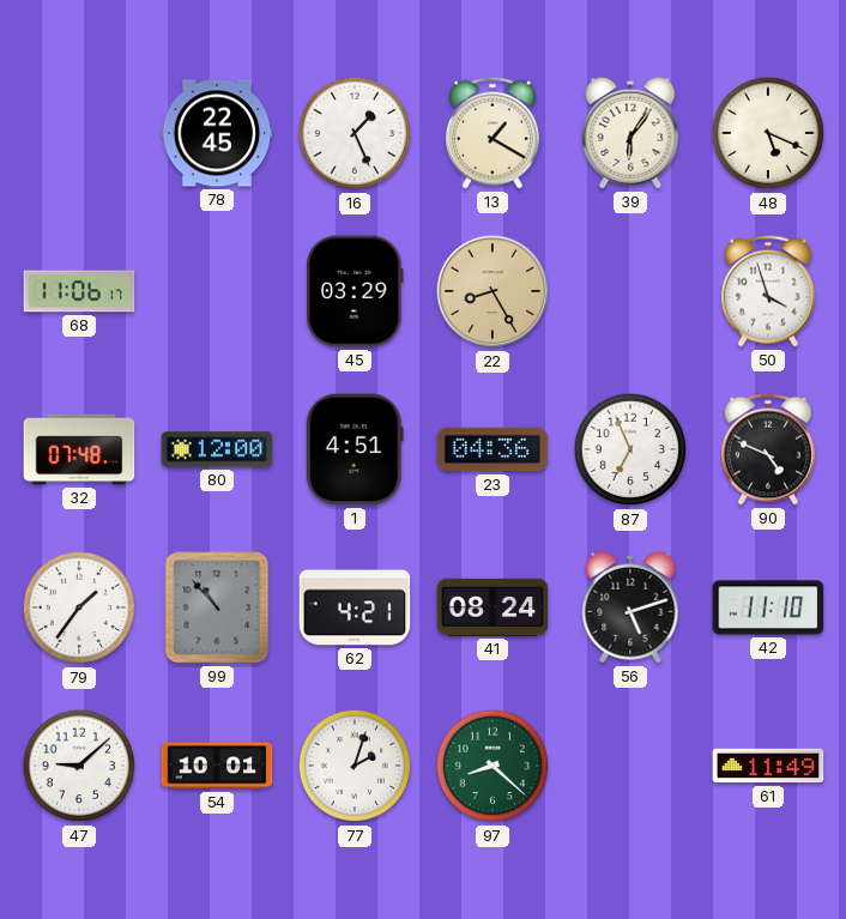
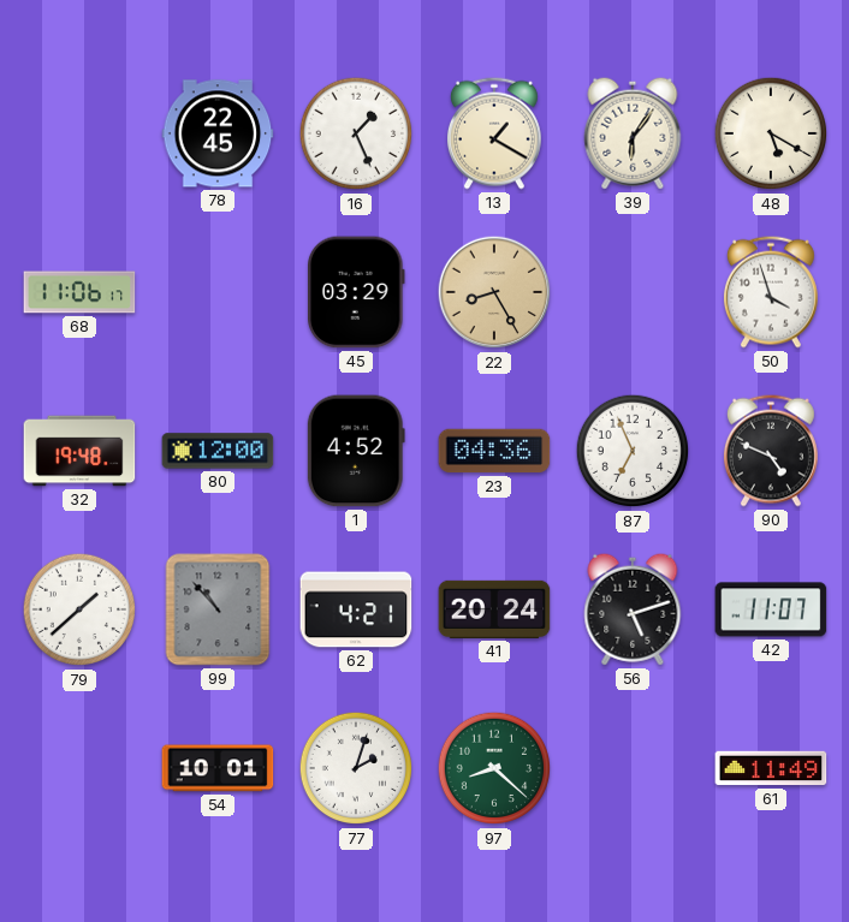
48: 5:19 -> 5:20
32: 07:48 -> 19:48
1: 4:51 -> 4:52
79: 1:36 -> 1:38
41: 08:24 -> 20:24
42: 11:10 -> 11:07
47: 9:08 -> none
